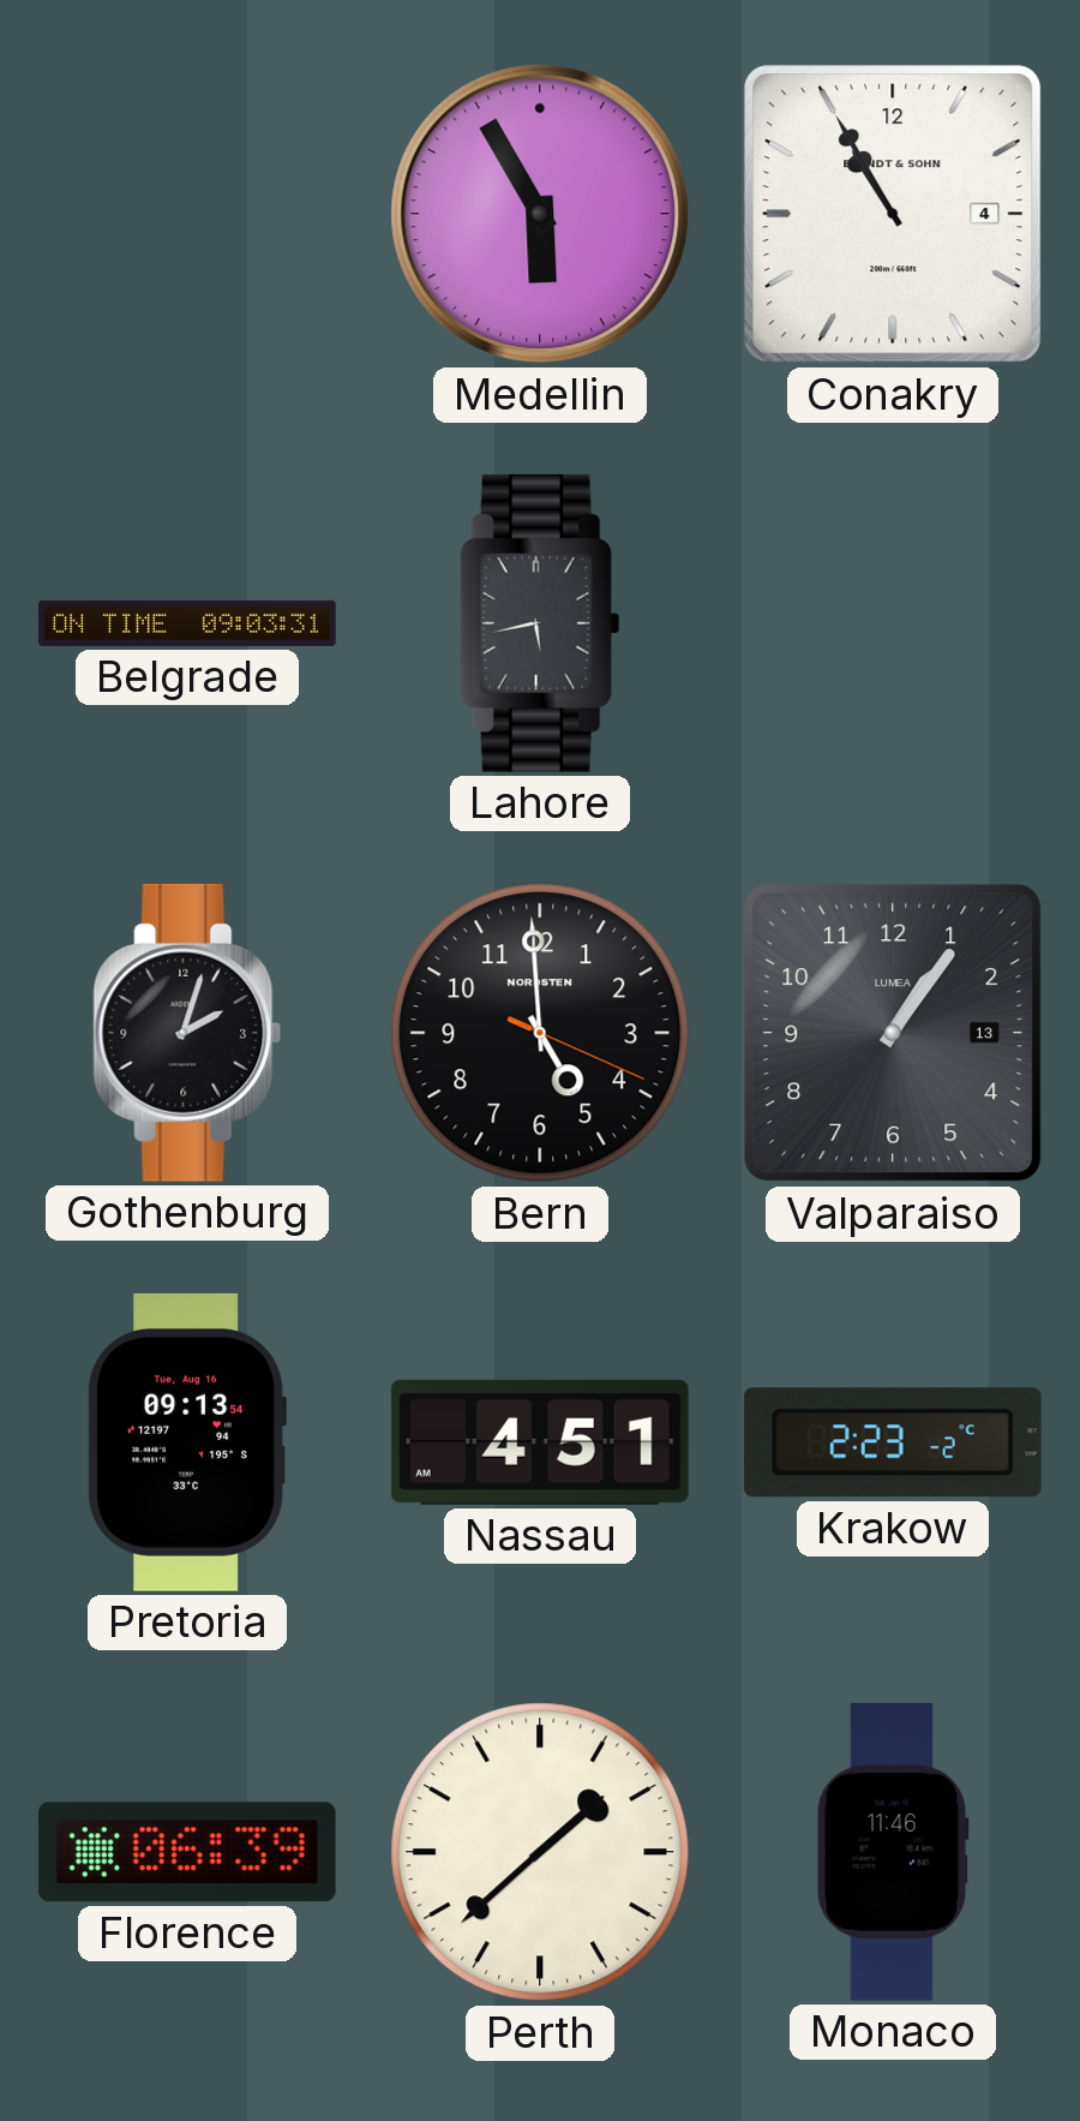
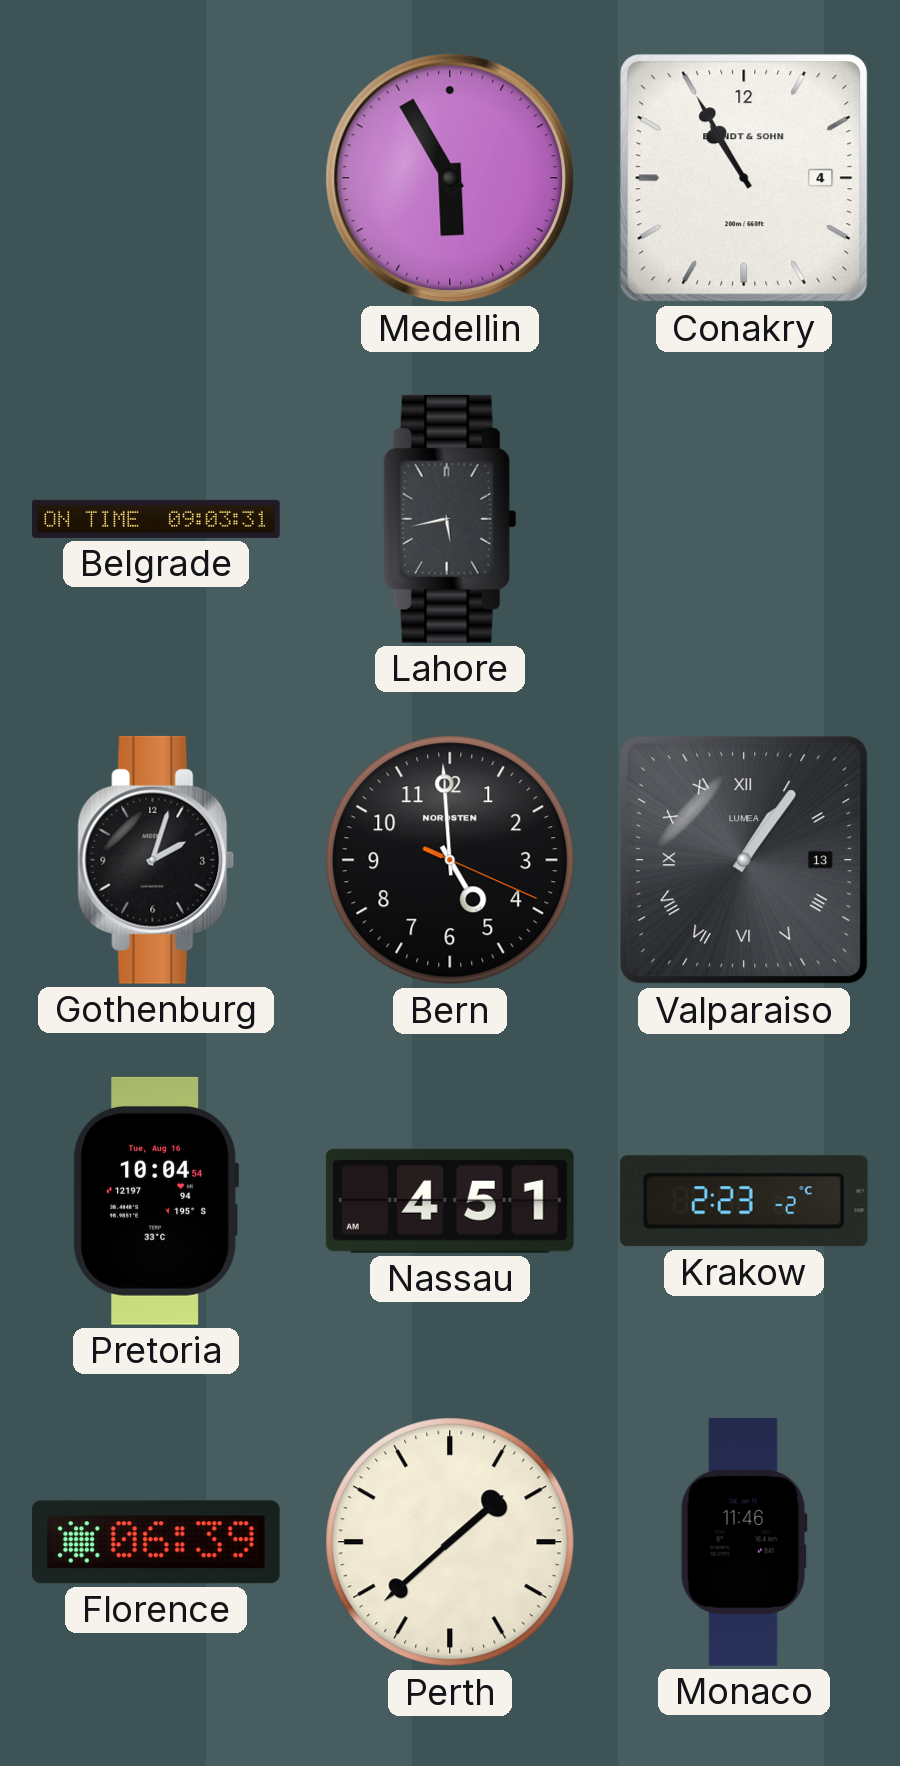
Valparaiso numerals: Arabic -> Roman
Pretoria: 09:13 -> 10:04
